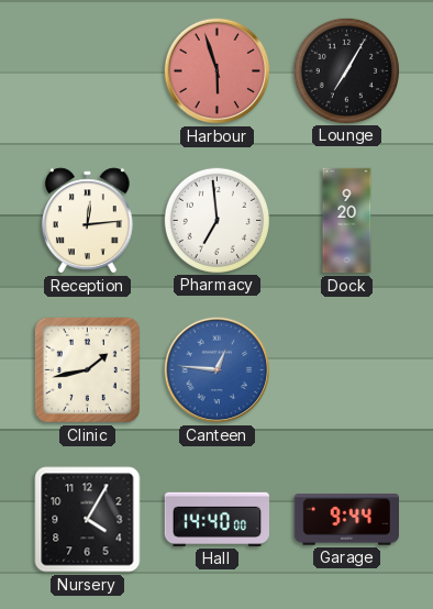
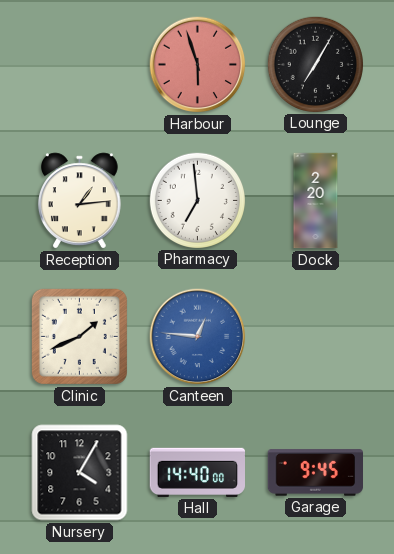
Reception: 12:14 -> 1:14
Dock: 9:20 -> 2:20
Clinic: 1:43 -> 1:41
Garage: 9:44 -> 9:45
